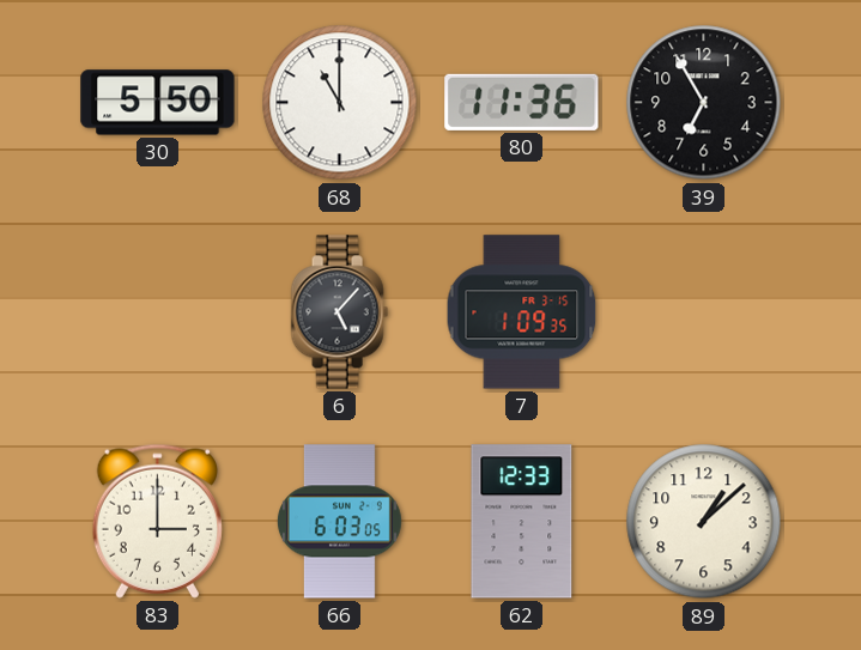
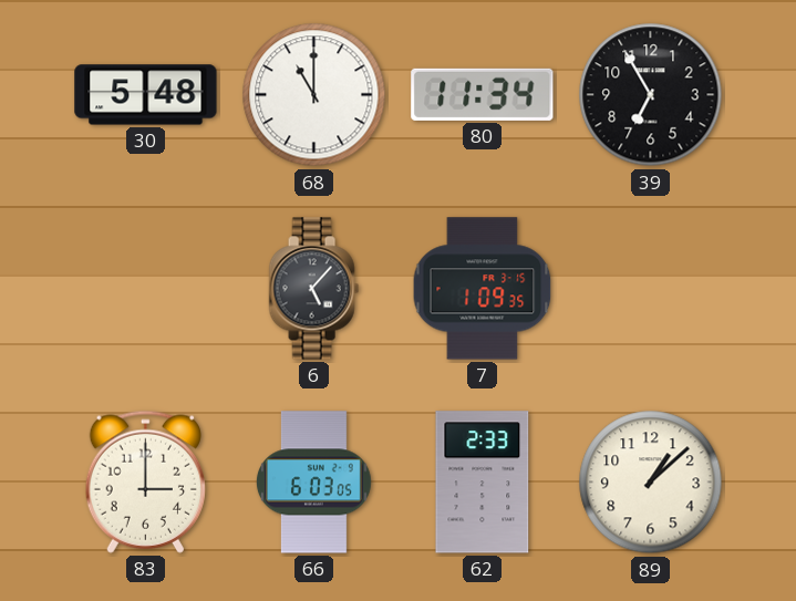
30: 5:50 -> 5:48
80: 11:36 -> 11:34
62: 12:33 -> 2:33
